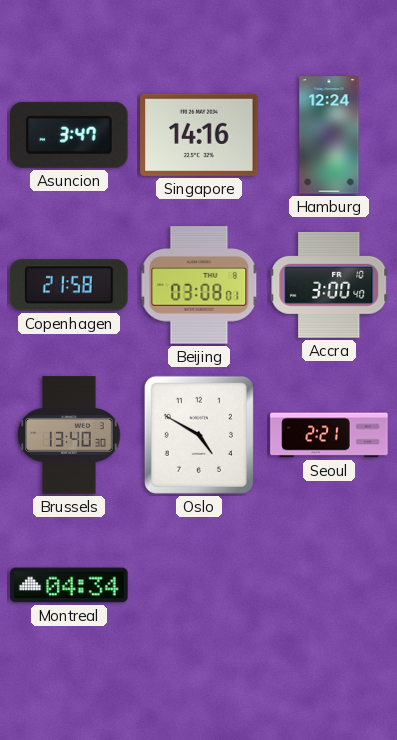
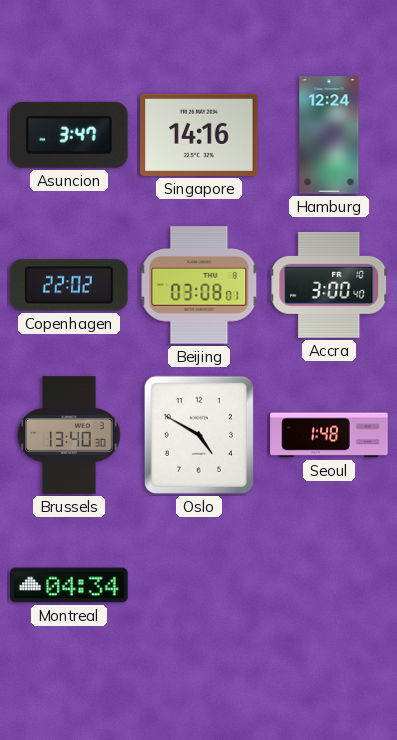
Copenhagen: 21:58 -> 22:02
Seoul: 2:21 -> 1:48
